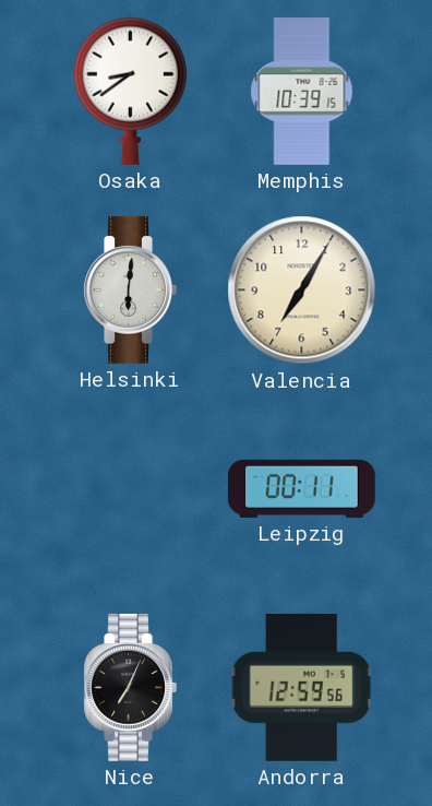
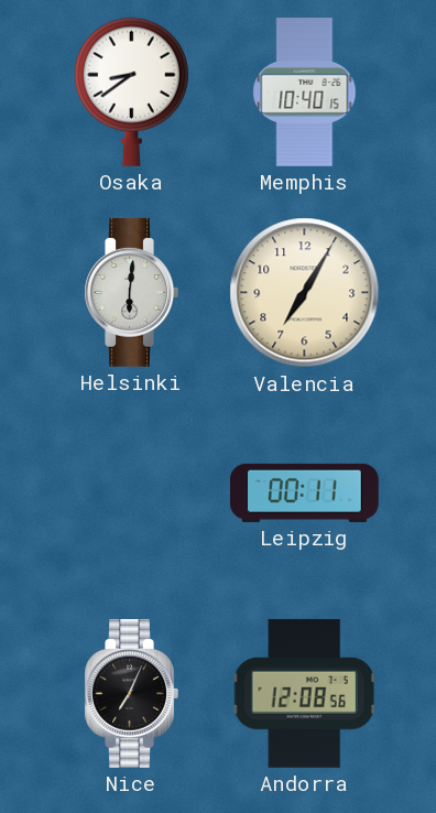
Memphis: 10:39 -> 10:40
Andorra: 12:59 -> 12:08
